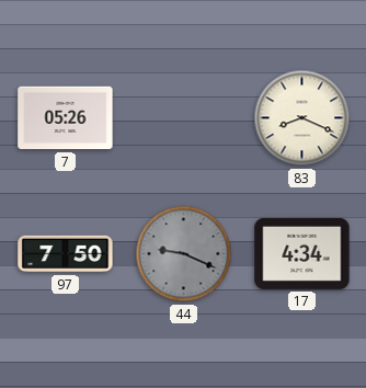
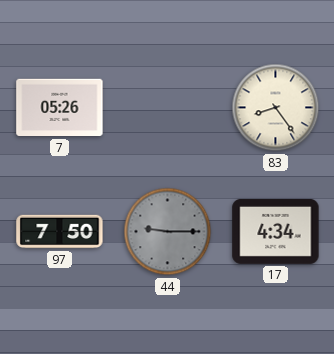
83: 8:19 -> 8:24
44: 9:19 -> 9:15
